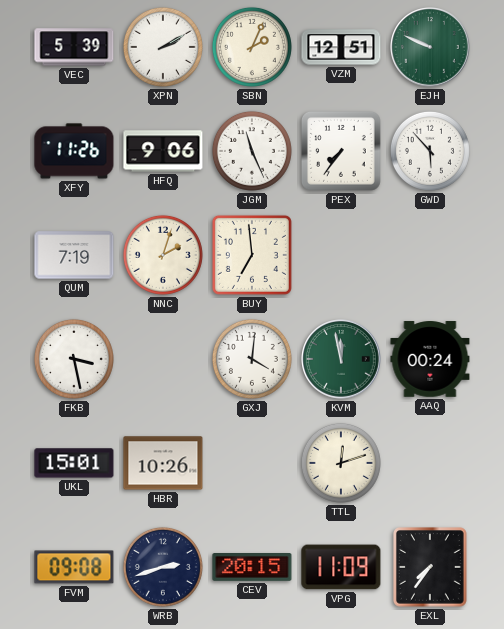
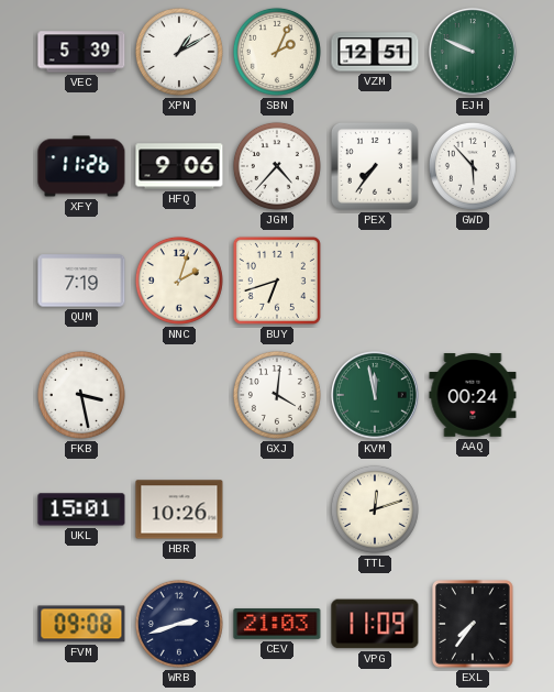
XPN: 2:10 -> 1:10
JGM: 11:26 -> 4:37
BUY: 6:59 -> 6:42
CEV: 20:15 -> 21:03
